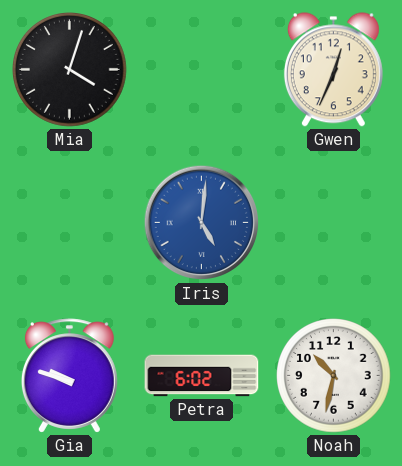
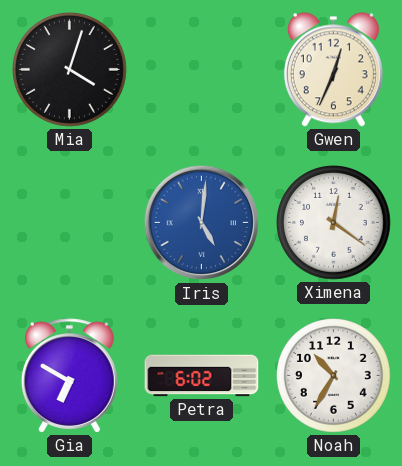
Ximena: none -> 12:21
Gia: 9:48 -> 6:50
Noah: 10:32 -> 10:35
